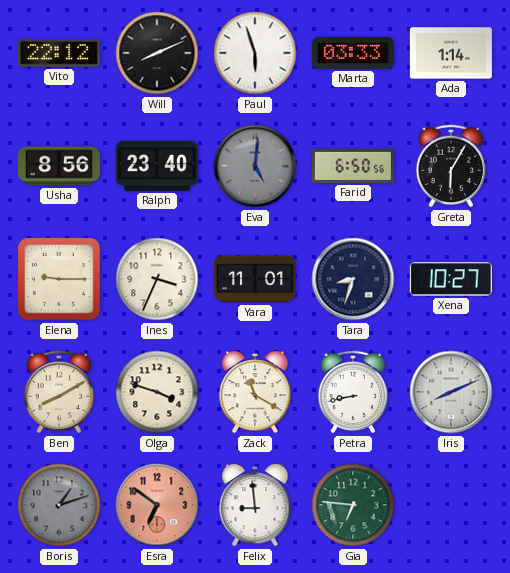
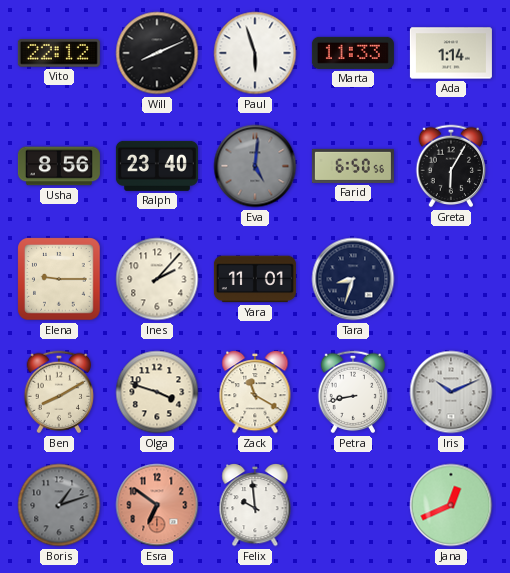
Marta: 03:33 -> 11:33
Ines: 3:34 -> 2:07
Xena: 10:27 -> none
Iris: 8:11 -> 10:11
Felix: 8:59 -> 9:59
Gia: 6:46 -> none
Jana: none -> 12:41
